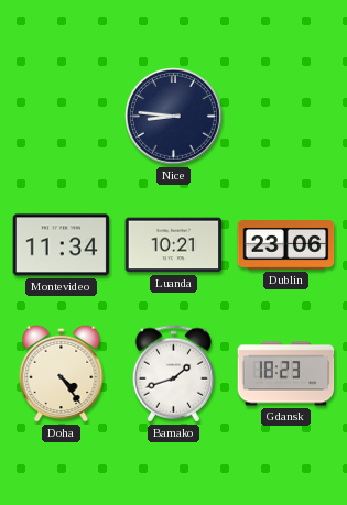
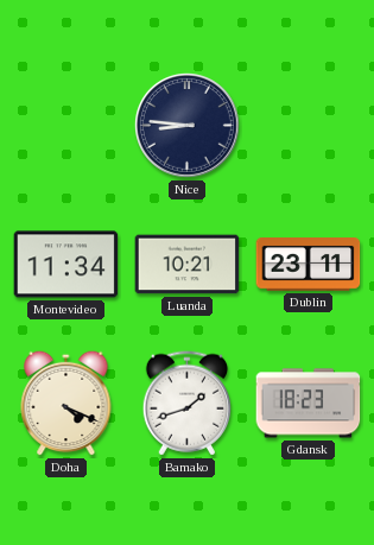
Dublin: 23:06 -> 23:11
Doha: 4:24 -> 4:19
